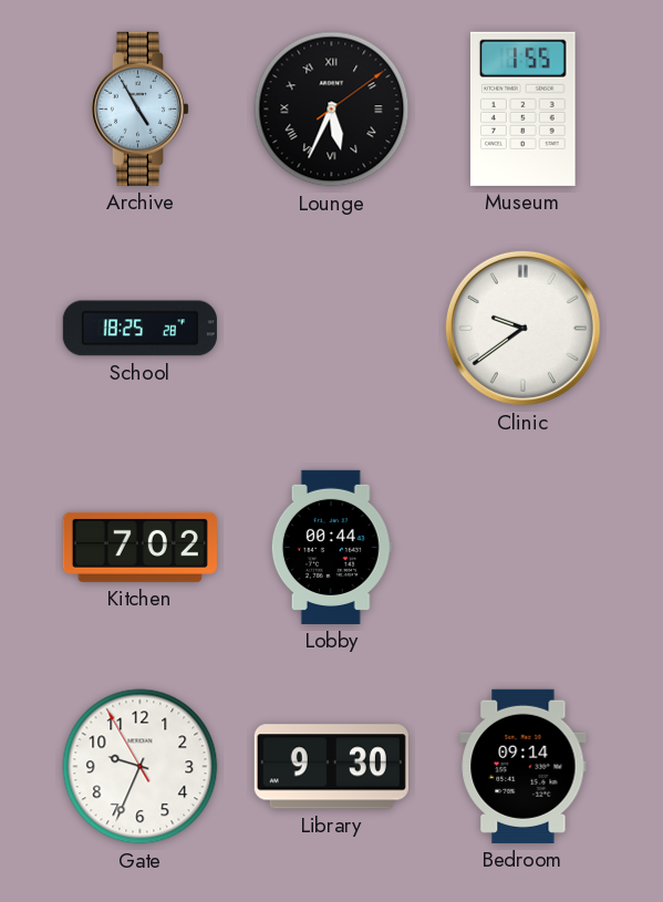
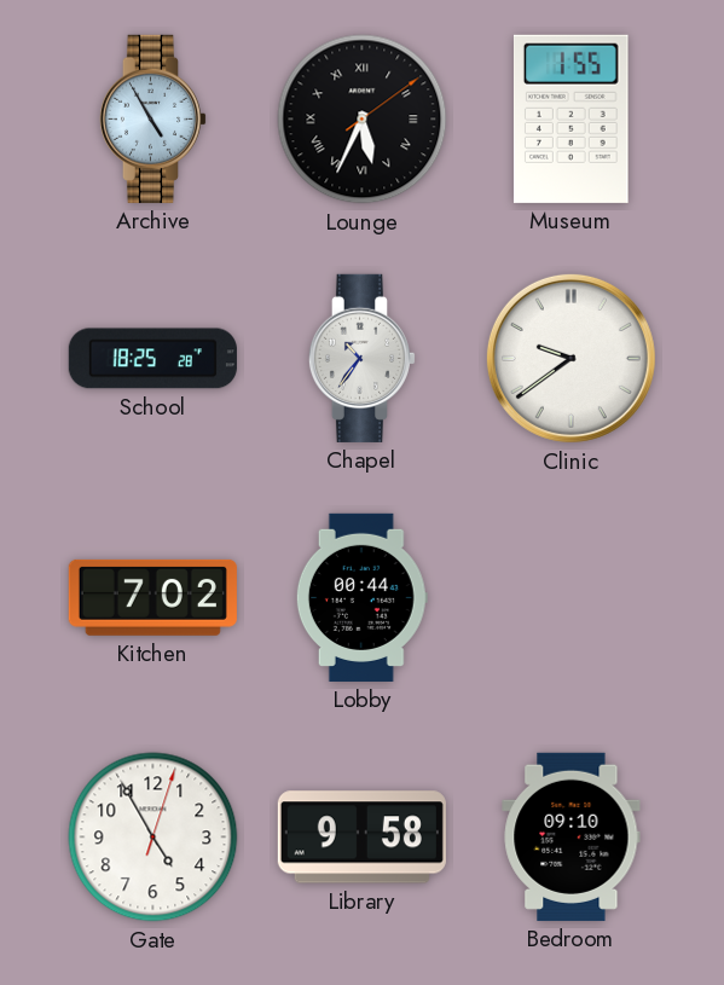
Chapel: none -> 10:36
Gate: 9:33 -> 4:55
Library: 9:30 -> 9:58
Bedroom: 09:14 -> 09:10
